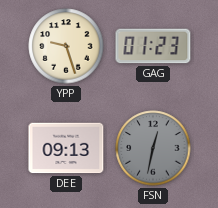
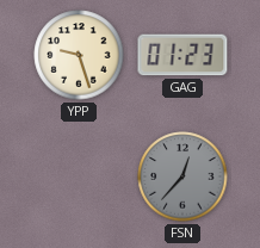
DEE: 09:13 -> none
FSN: 12:32 -> 12:37
